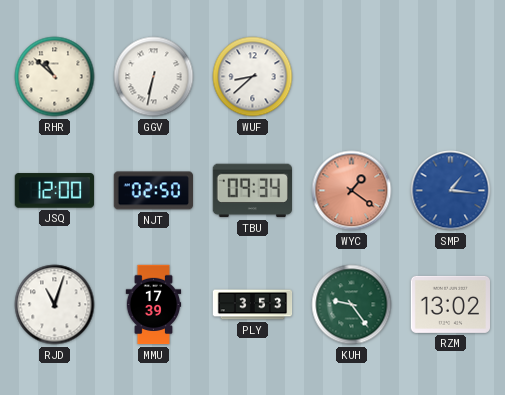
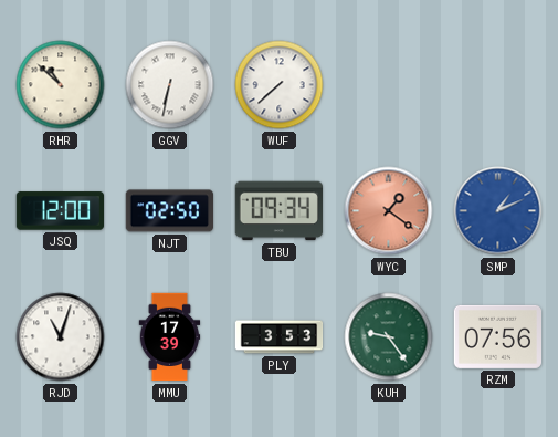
WUF: 8:38 -> 7:38
SMP: 1:16 -> 1:11
RZM: 13:02 -> 07:56
